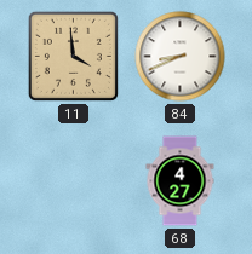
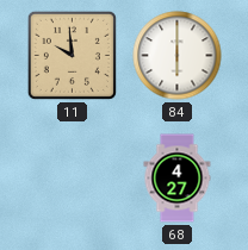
11: 3:59 -> 9:59
84: 8:41 -> 6:00
